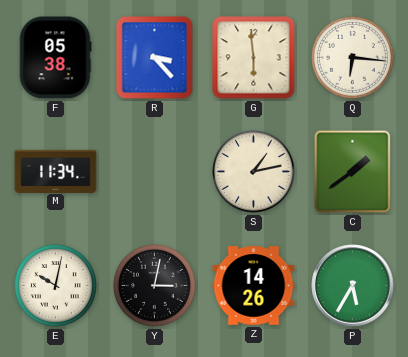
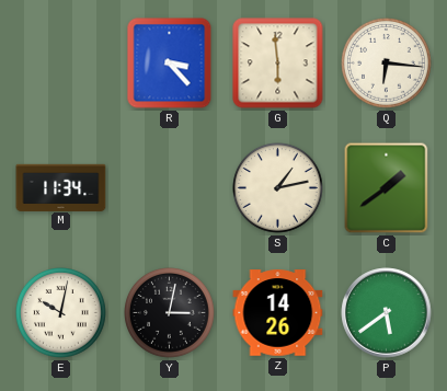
F: 05:38 -> none
P: 5:35 -> 5:39
